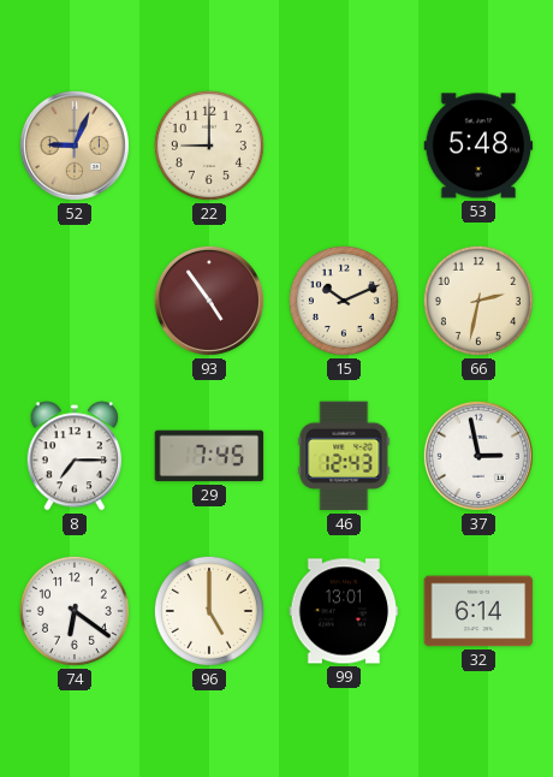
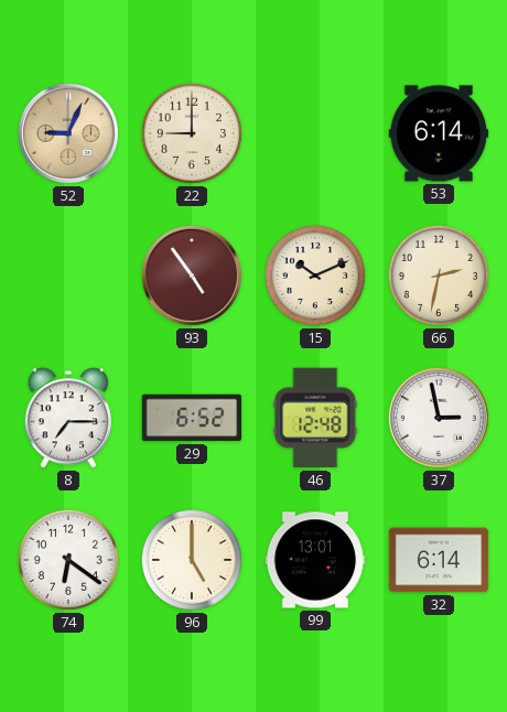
53: 5:48 -> 6:14
29: 7:45 -> 6:52
46: 12:43 -> 12:48
